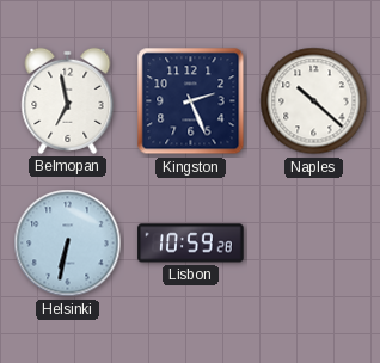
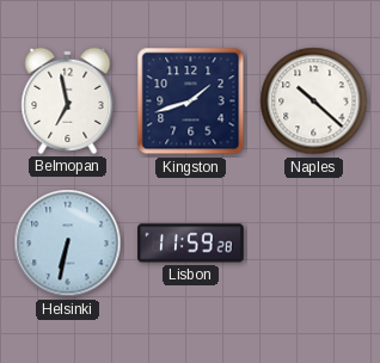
Kingston: 2:26 -> 1:42
Lisbon: 10:59 -> 11:59
